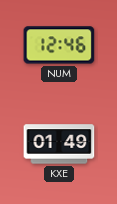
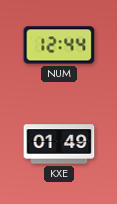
NUM: 12:46 -> 12:44
